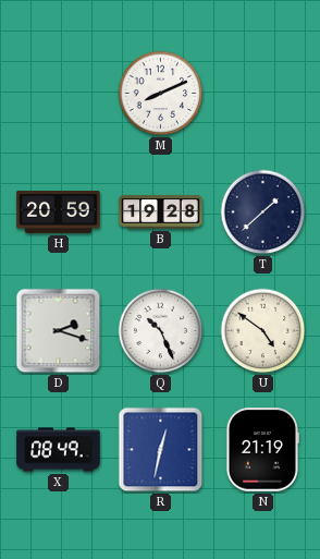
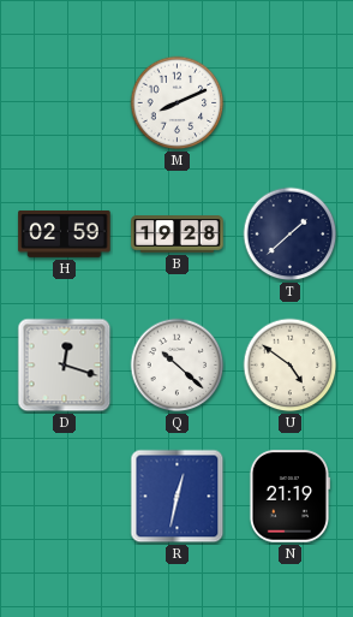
H: 20:59 -> 02:59
D: 2:18 -> 12:18
Q: 10:26 -> 10:22
X: 08:49 -> none
